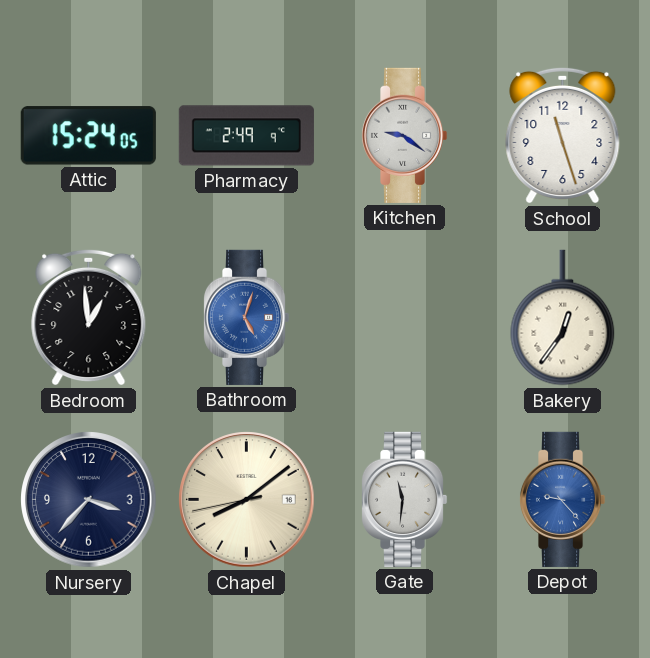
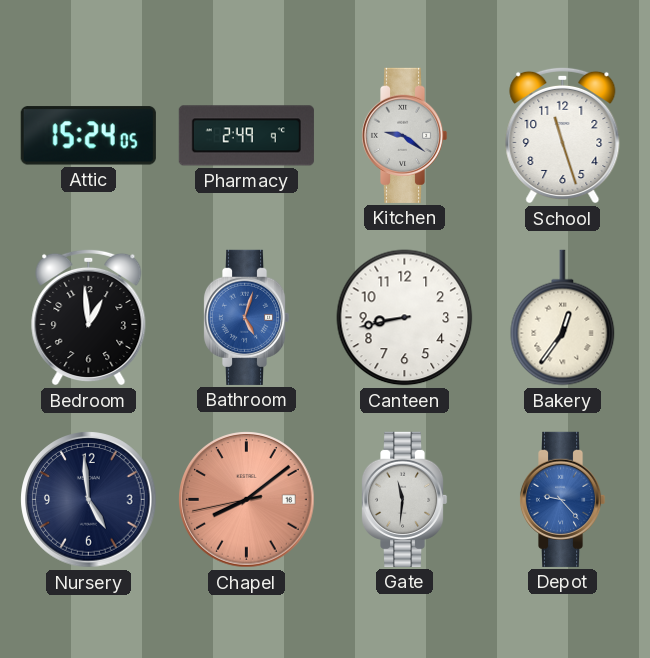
Canteen: none -> 8:43
Nursery: 3:37 -> 4:59
Chapel dial: cream -> salmon
